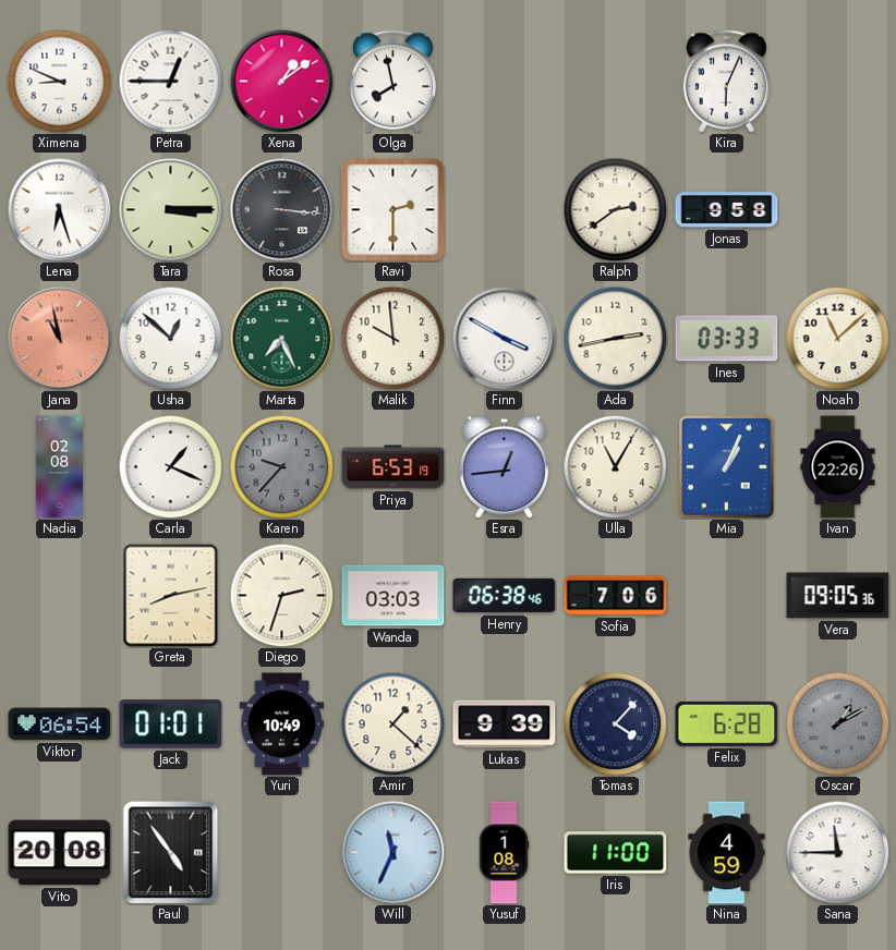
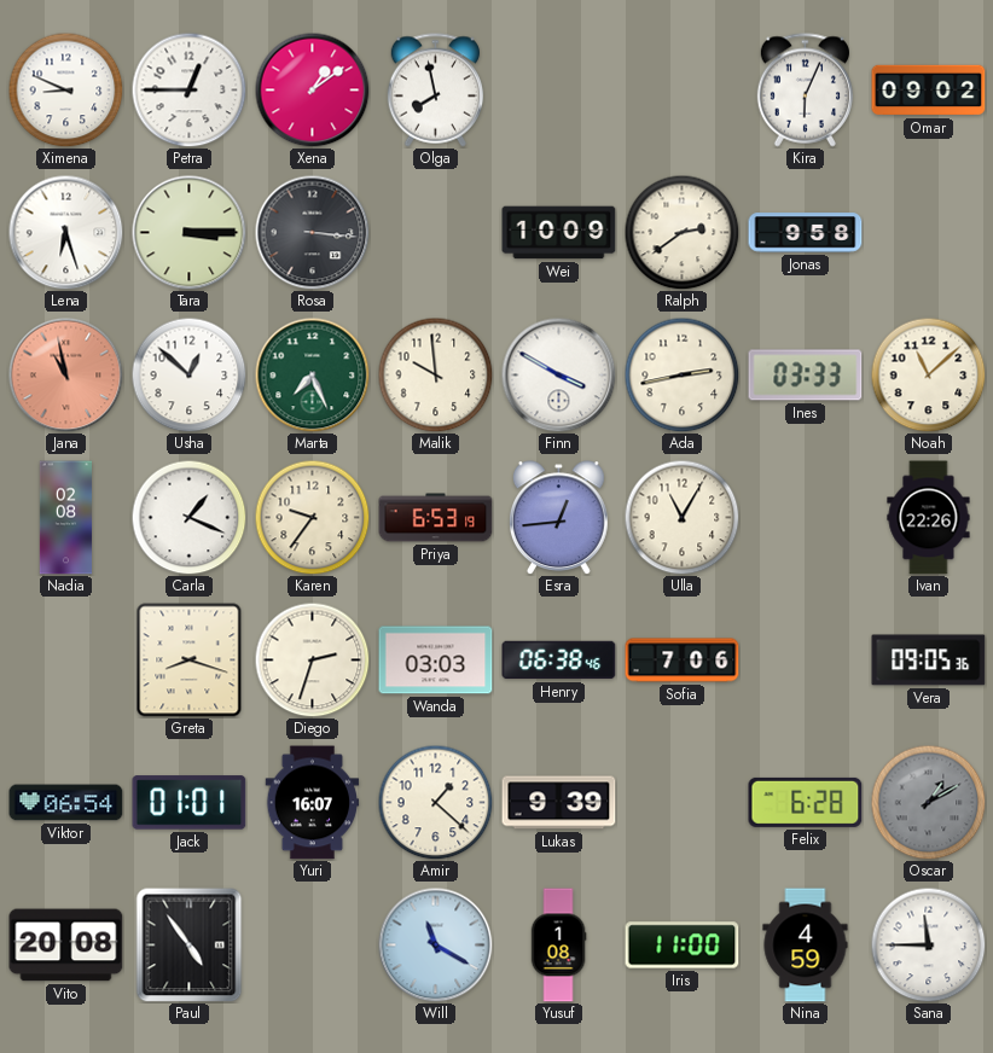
Omar: none -> 09:02
Ravi: 2:30 -> none
Wei: none -> 10:09
Karen: 9:37 -> 9:36
Karen dial: grey -> cream
Mia: 1:04 -> none
Greta: 8:13 -> 8:18
Yuri: 10:49 -> 16:07
Tomas: 4:07 -> none
Will: 11:34 -> 11:20
